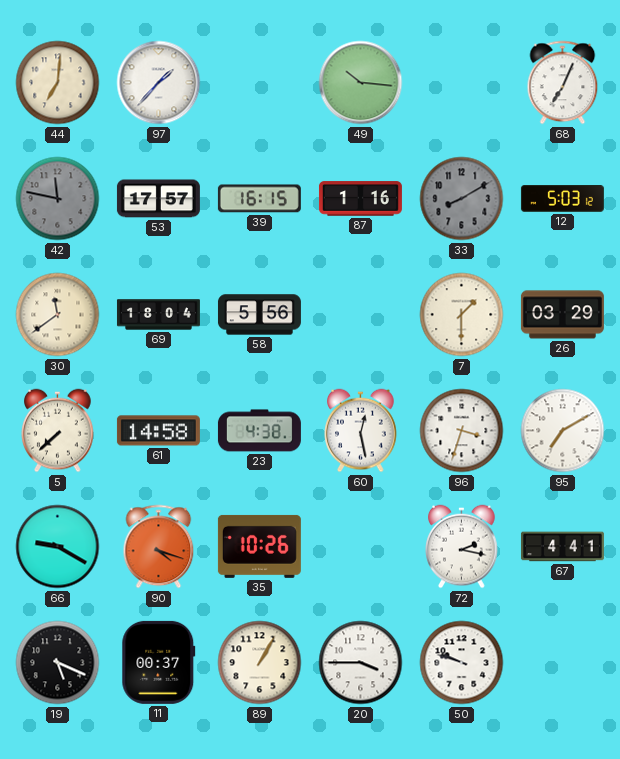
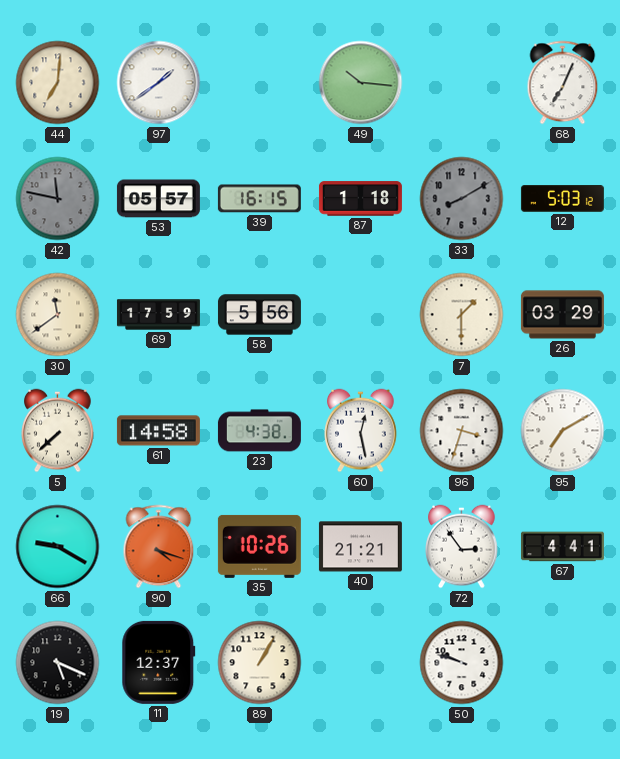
97: 1:37 -> 1:39
53: 17:57 -> 05:57
87: 1:16 -> 1:18
69: 18:04 -> 17:59
40: none -> 21:21
72: 2:17 -> 2:54
11: 00:37 -> 12:37
20: 3:45 -> none
